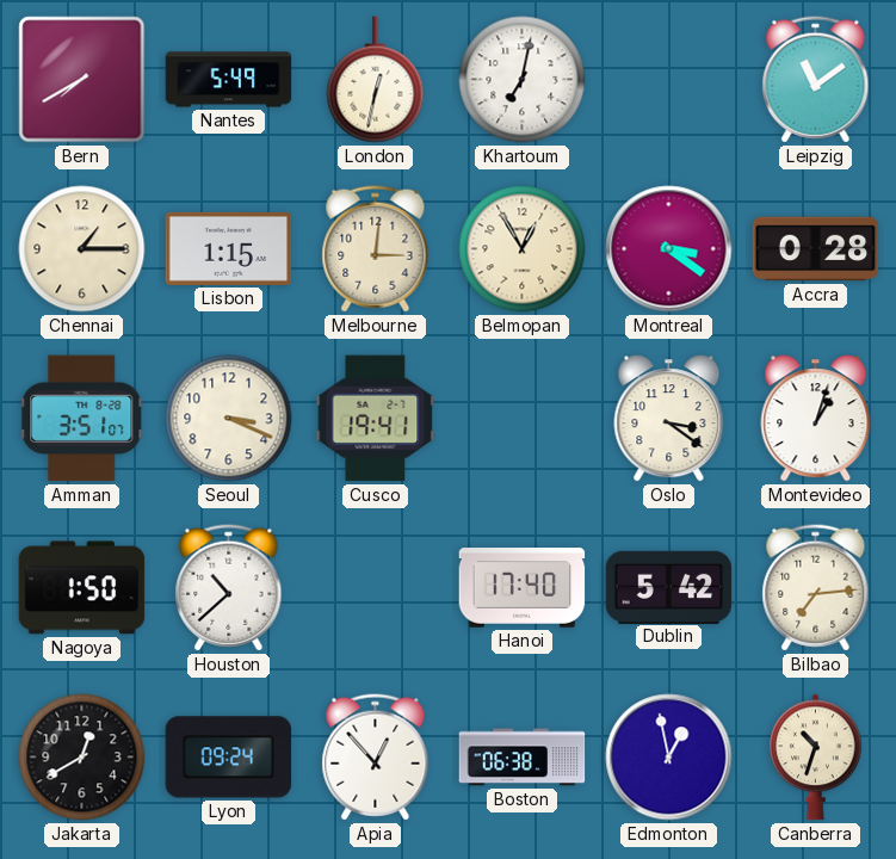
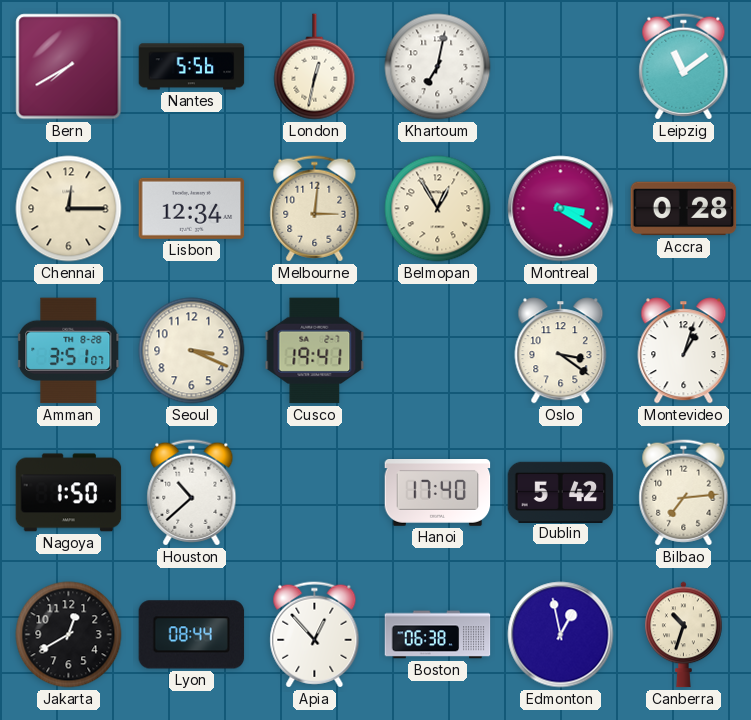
Nantes: 5:49 -> 5:56
Chennai: 1:15 -> 12:15
Lisbon: 1:15 -> 12:34
Montreal: 3:21 -> 3:20
Lyon: 09:24 -> 08:44
